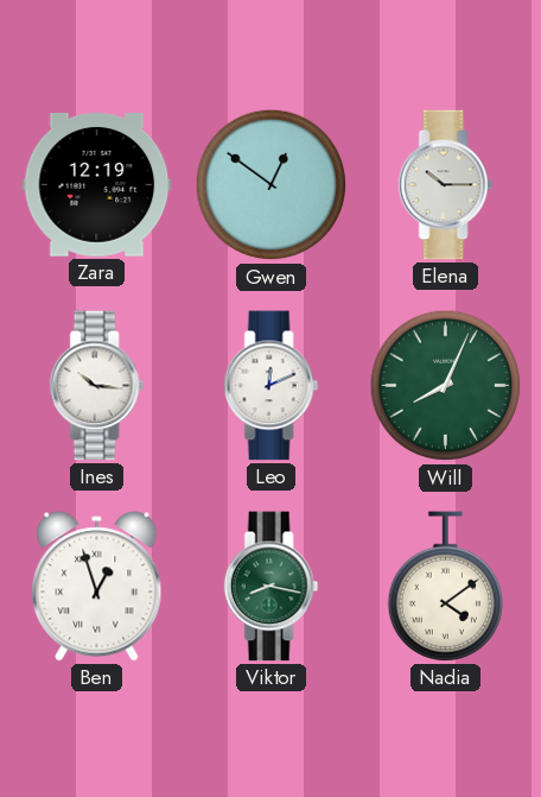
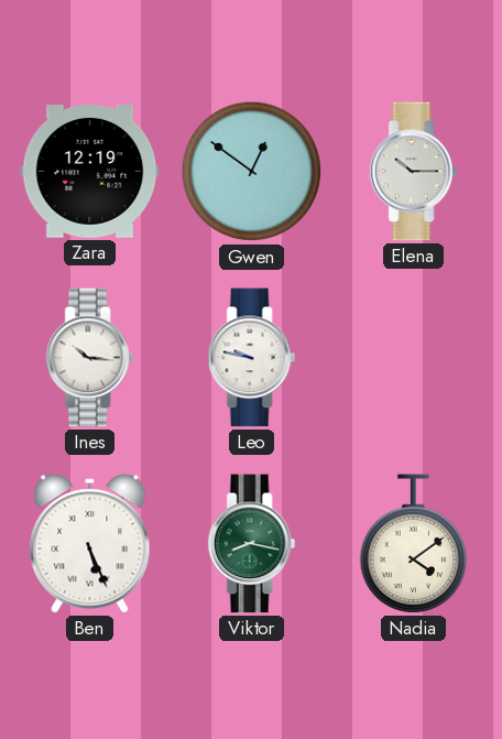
Leo: 12:11 -> 9:47
Will: 8:04 -> none
Ben: 12:57 -> 5:26
